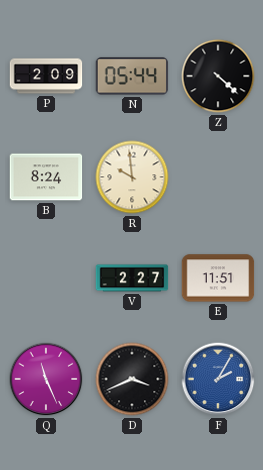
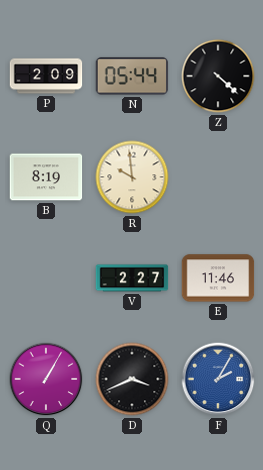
B: 8:24 -> 8:19
E: 11:51 -> 11:46
Q: 11:26 -> 1:05
